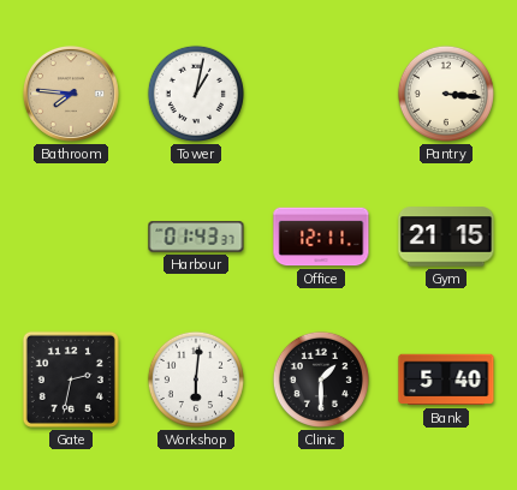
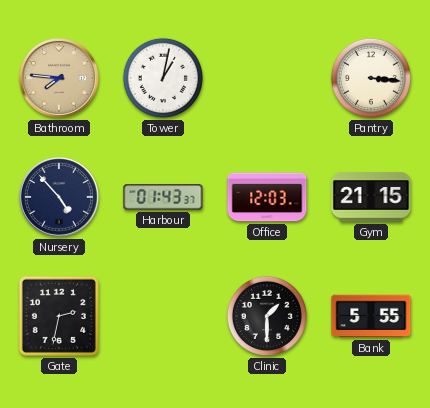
Nursery: none -> 4:53
Office: 12:11 -> 12:03
Workshop: 6:01 -> none
Bank: 5:40 -> 5:55
